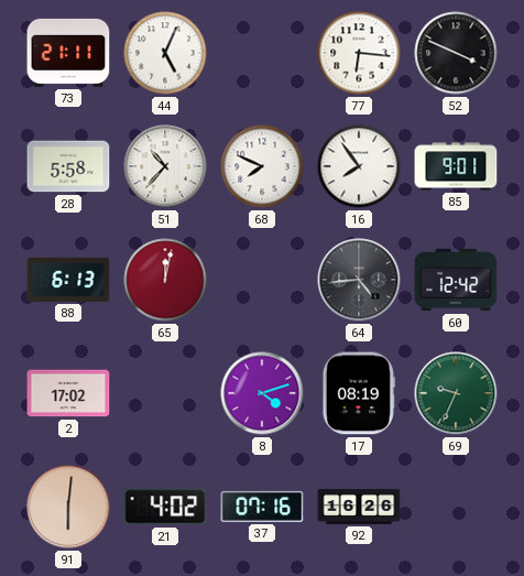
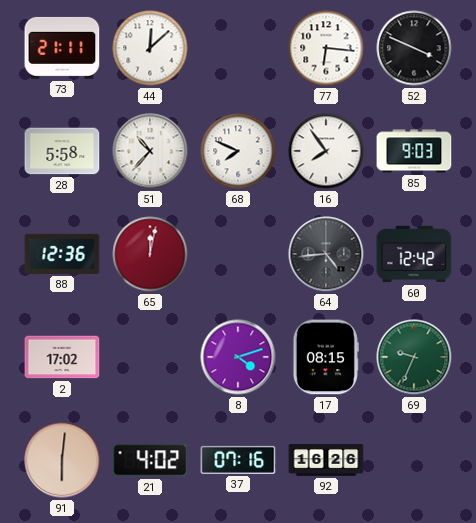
44: 5:04 -> 12:08
85: 9:01 -> 9:03
88: 6:13 -> 12:36
17: 08:19 -> 08:15
